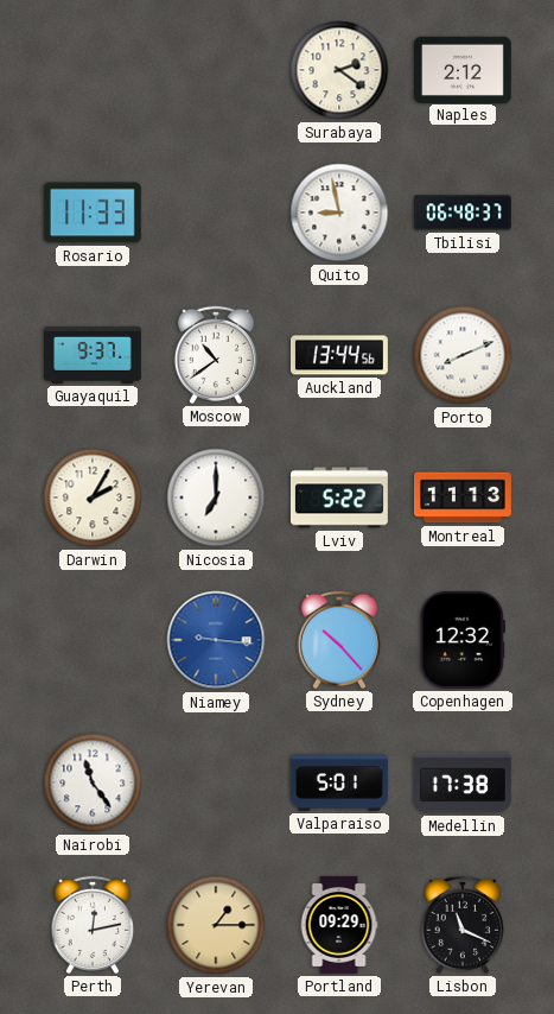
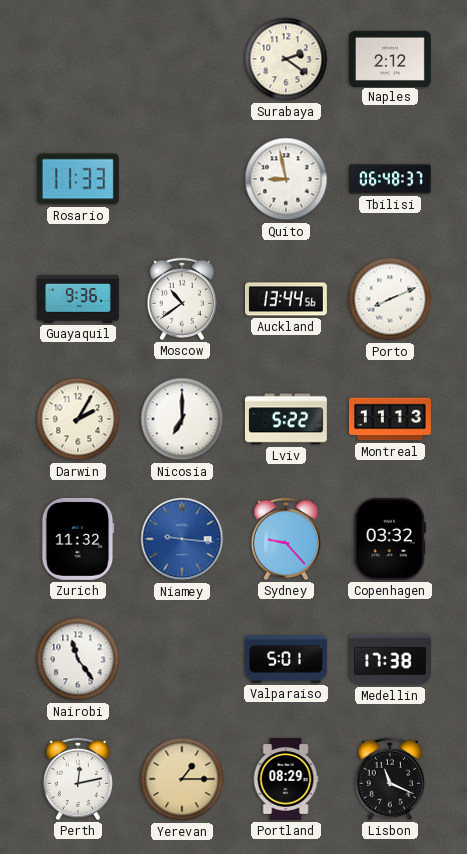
Guayaquil: 9:37 -> 9:36
Zurich: none -> 11:32
Sydney: 10:23 -> 9:23
Copenhagen: 12:32 -> 03:32
Portland: 09:29 -> 08:29
